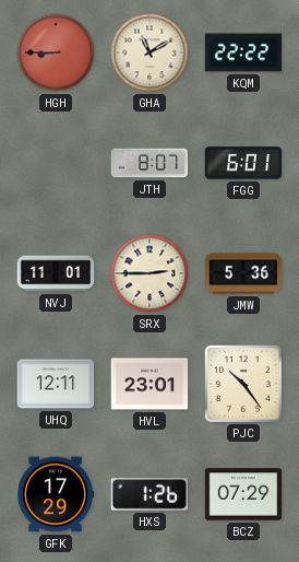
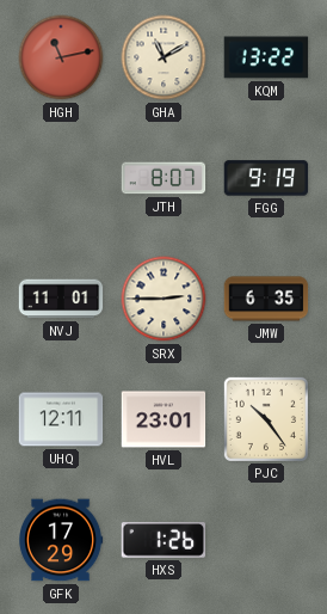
HGH: 8:45 -> 11:13
KQM: 22:22 -> 13:22
FGG: 6:01 -> 9:19
JMW: 5:36 -> 6:35
BCZ: 07:29 -> none
